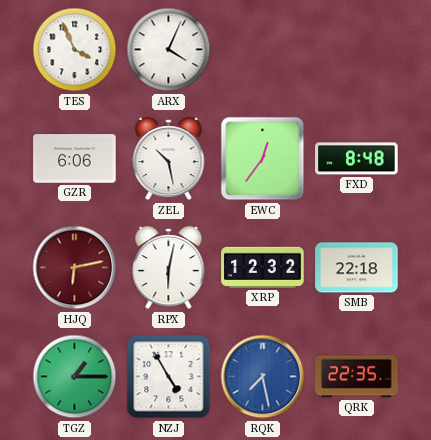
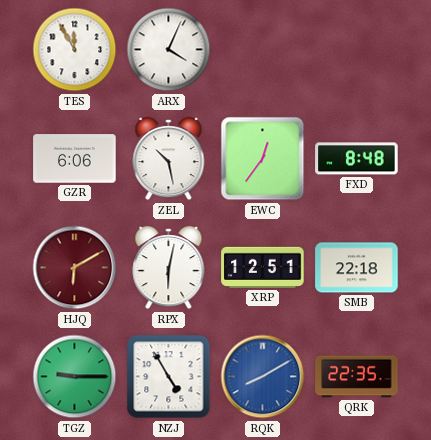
TES: 3:56 -> 11:55
HJQ: 6:13 -> 6:10
XRP: 12:32 -> 12:51
TGZ: 1:15 -> 9:15
RQK: 7:28 -> 8:10
